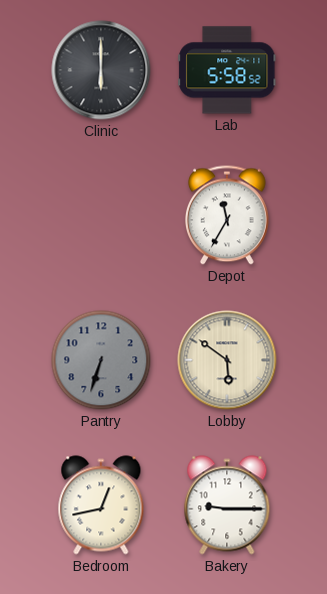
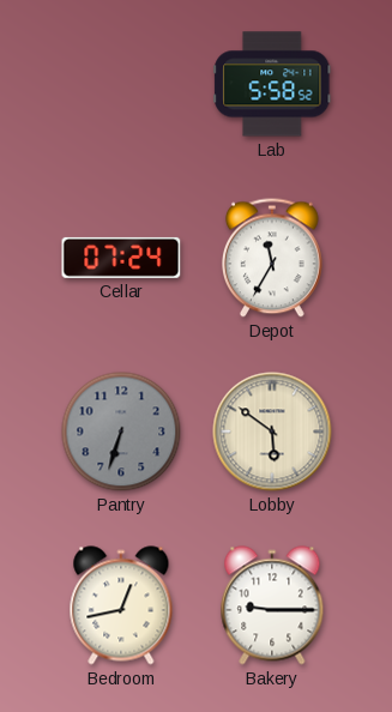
Clinic: 6:00 -> none
Cellar: none -> 07:24
